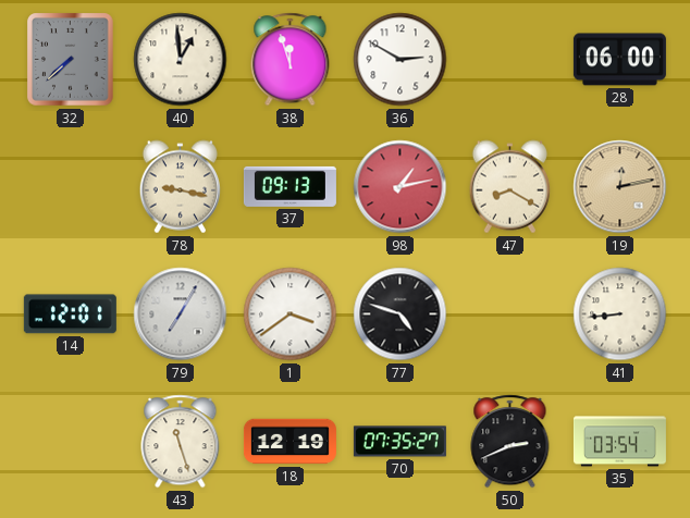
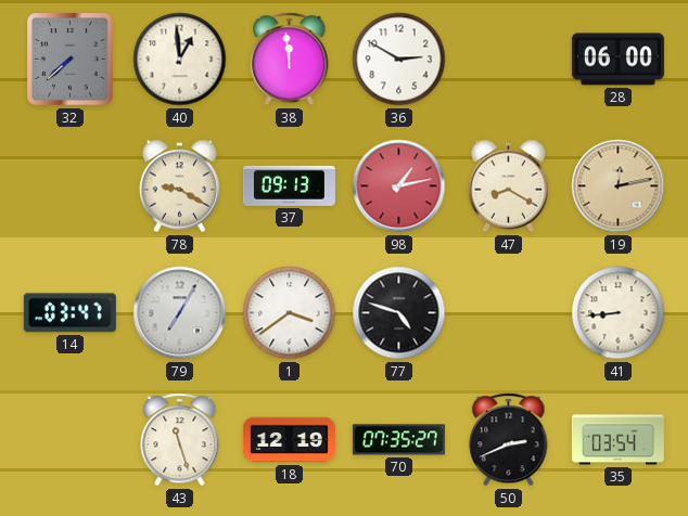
38: 11:57 -> 11:59
78: 9:17 -> 9:20
14: 12:01 -> 03:47
